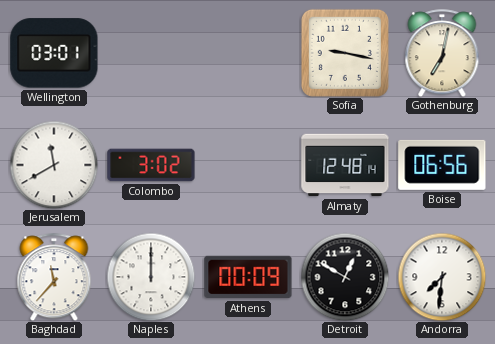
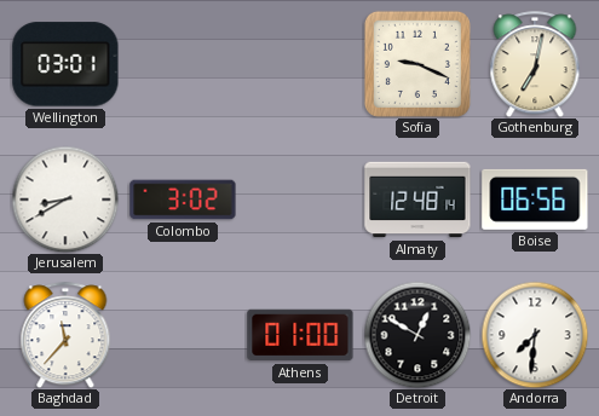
Sofia: 9:17 -> 9:19
Jerusalem: 11:40 -> 8:40
Naples: 12:00 -> none
Athens: 00:09 -> 01:00
